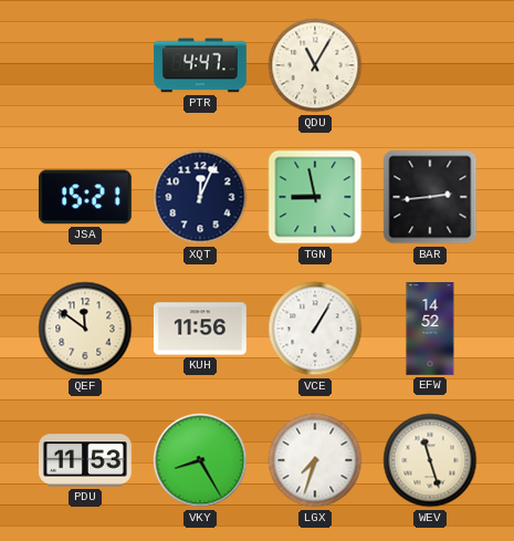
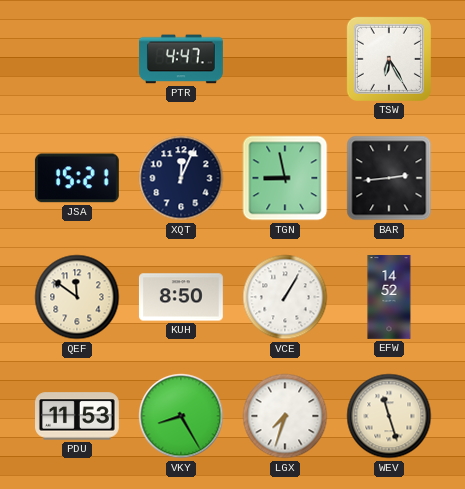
QDU: 11:05 -> none
TSW: none -> 6:25
KUH: 11:56 -> 8:50
